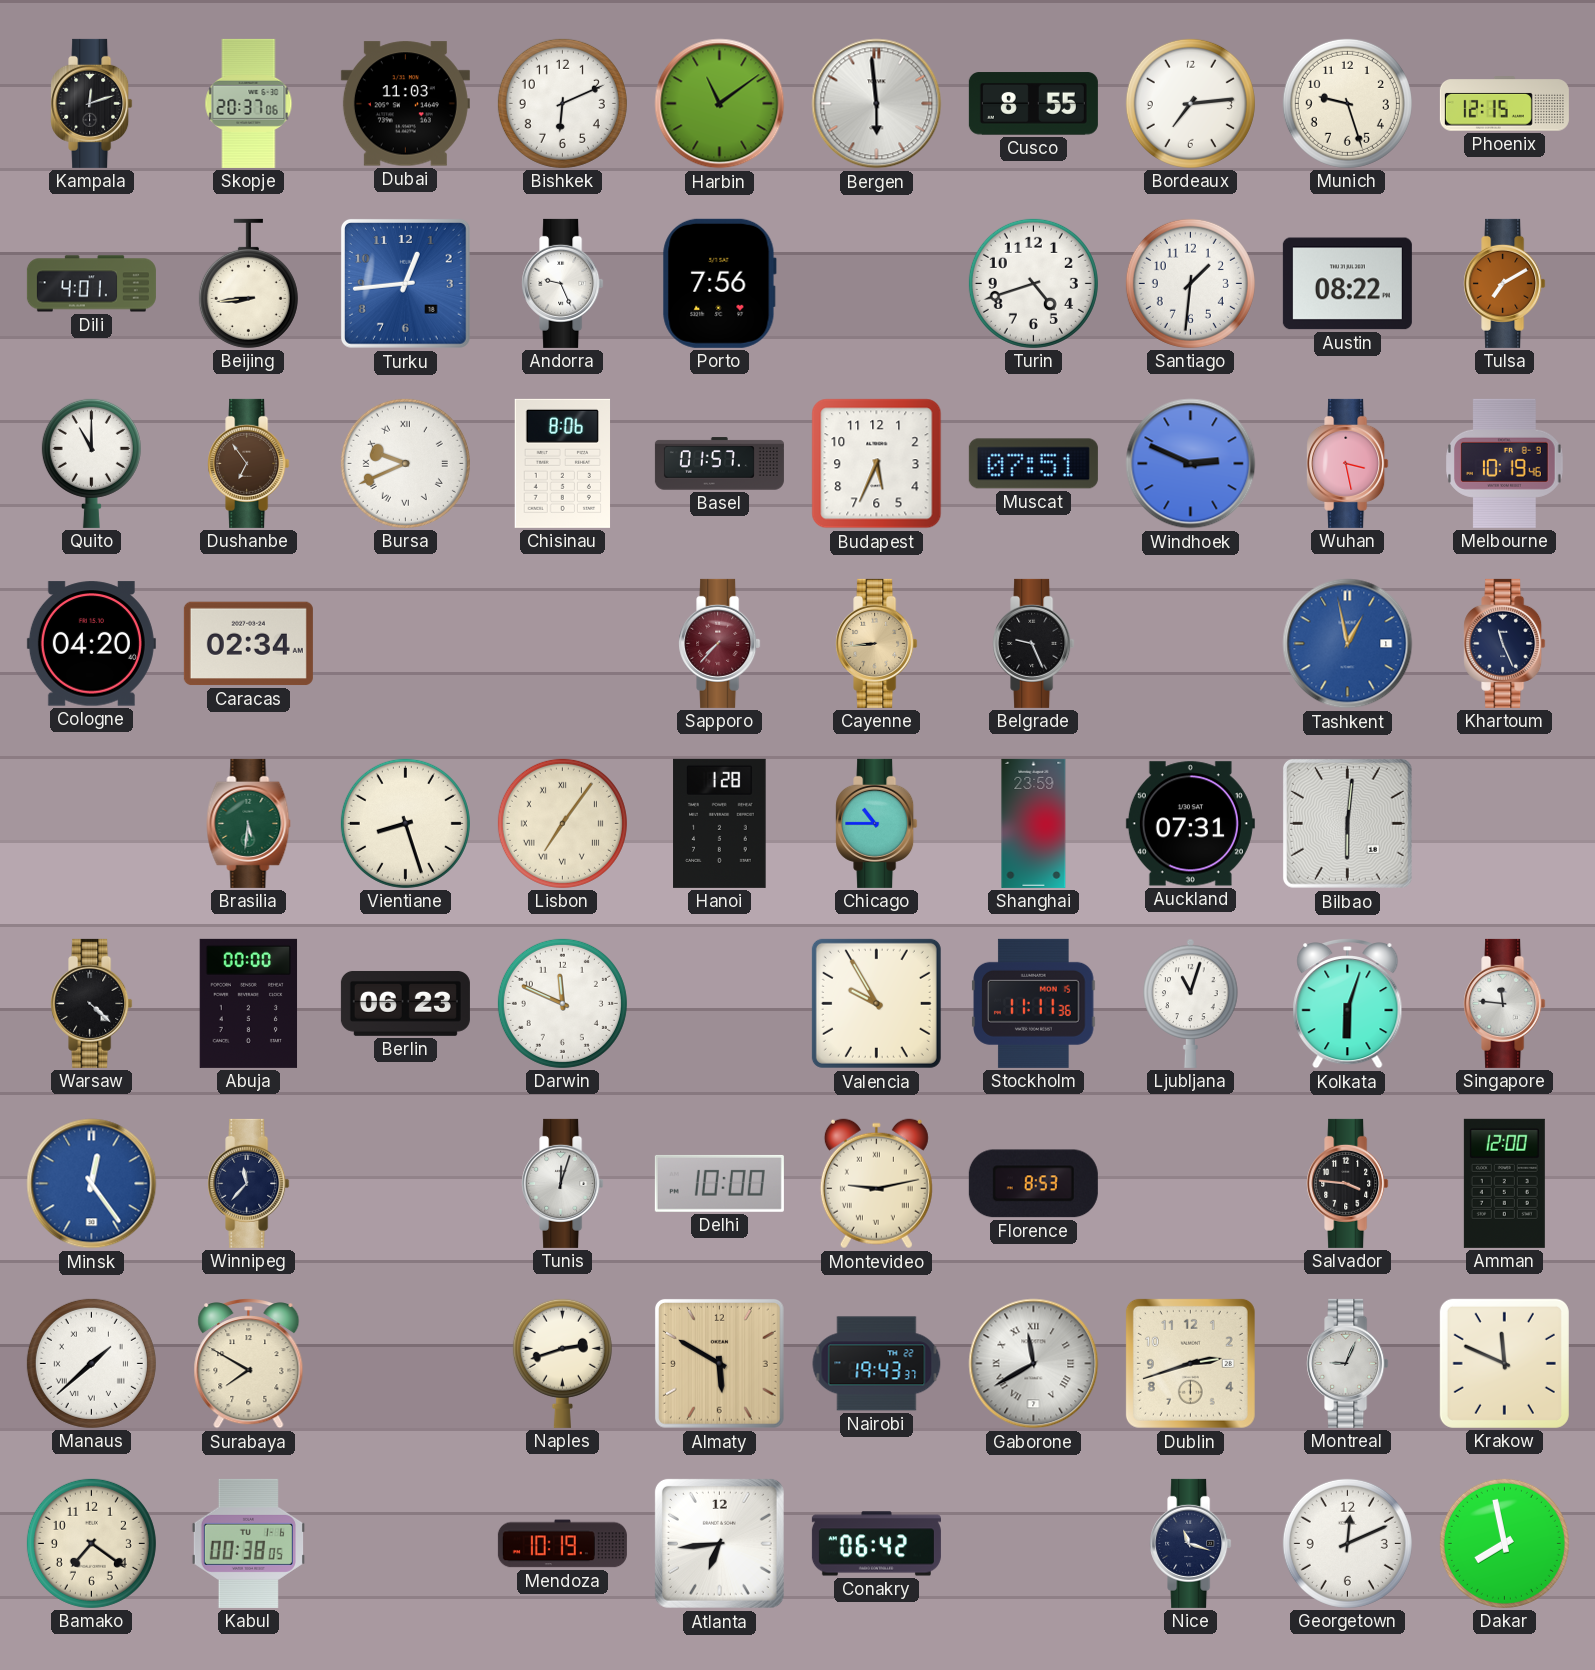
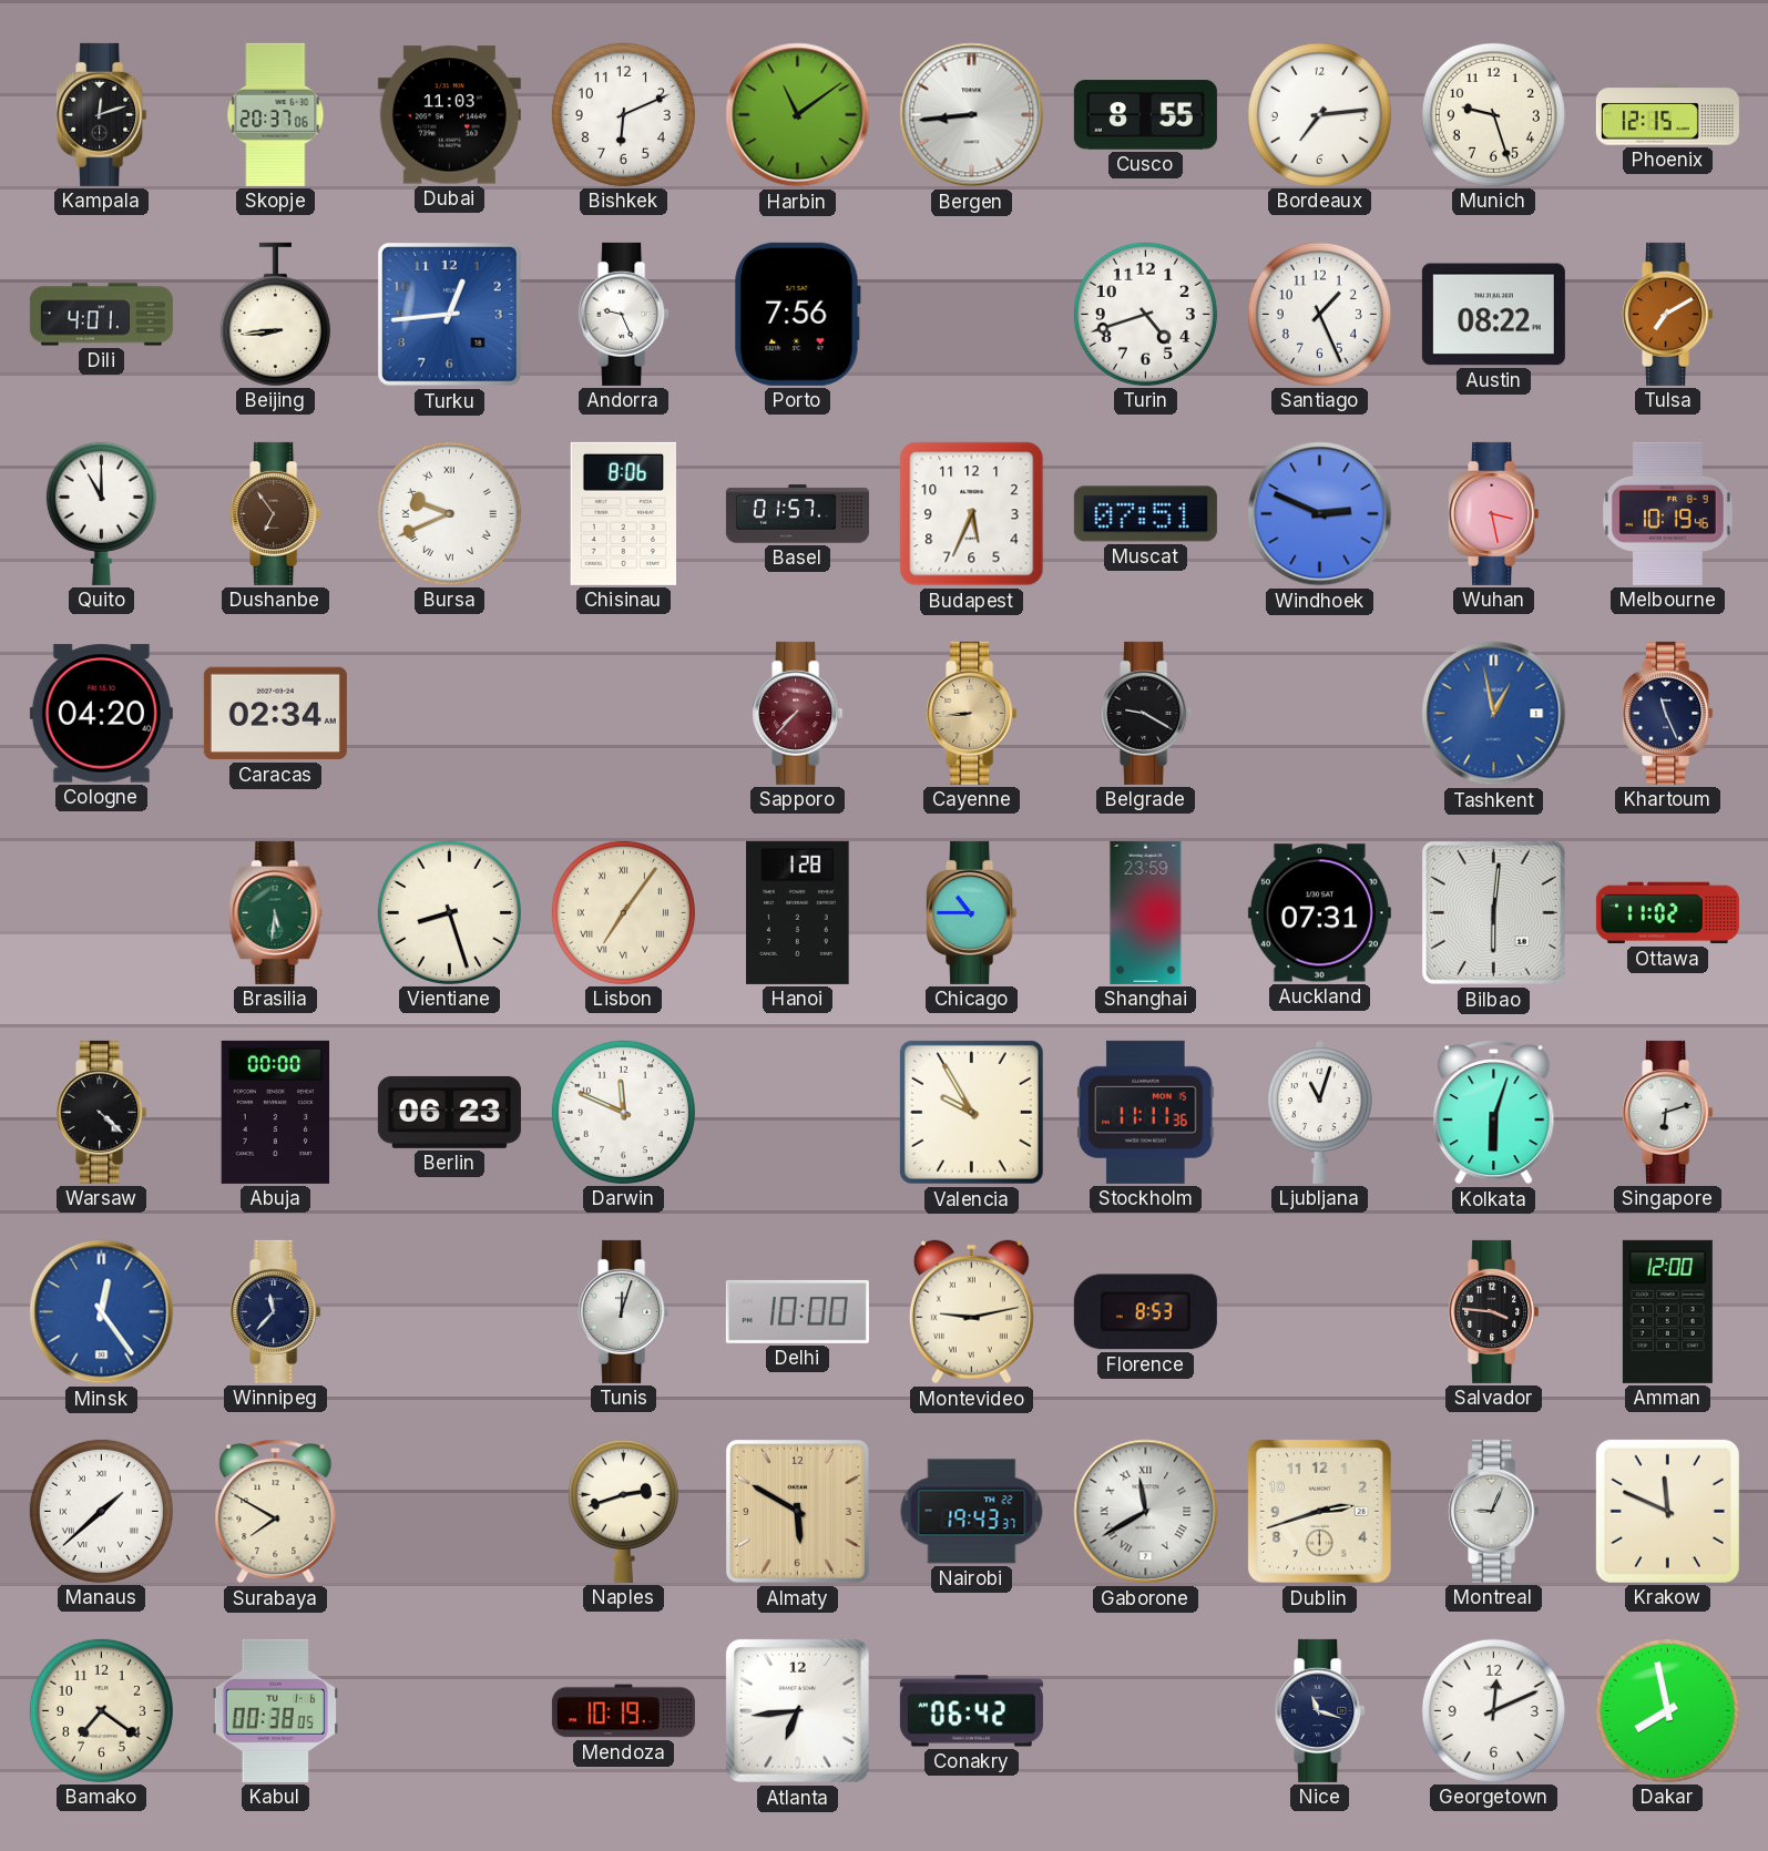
Bergen: 5:59 -> 8:44
Santiago: 1:31 -> 1:26
Belgrade: 9:26 -> 9:20
Ottawa: none -> 11:02
Singapore: 11:46 -> 6:12
